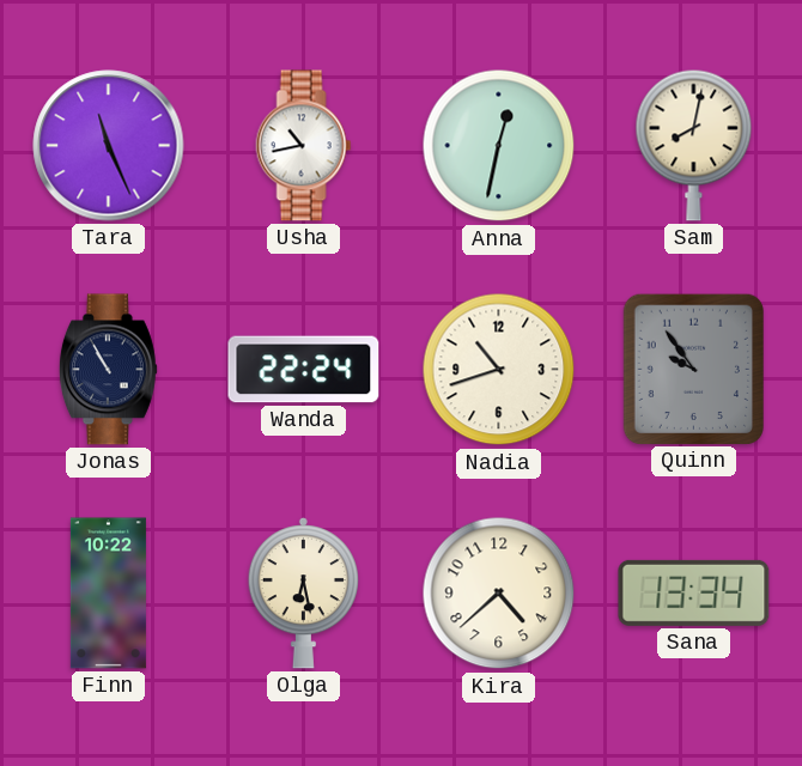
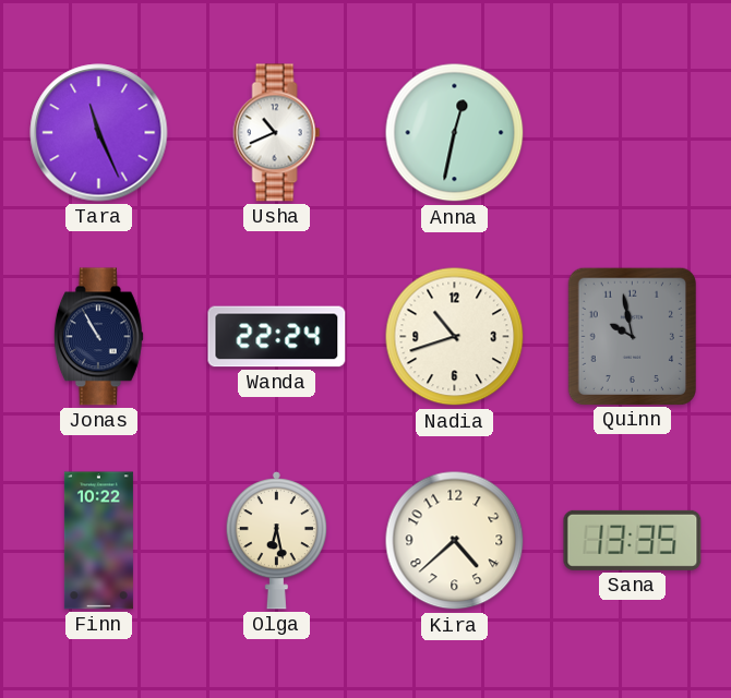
Usha: 10:43 -> 10:41
Sam: 8:02 -> none
Quinn: 9:54 -> 9:58
Sana: 13:34 -> 13:35
